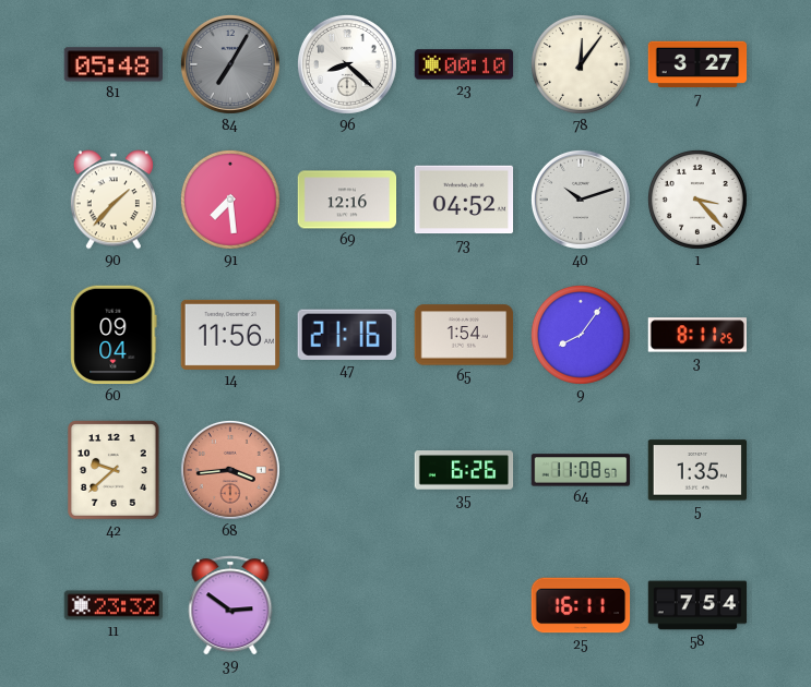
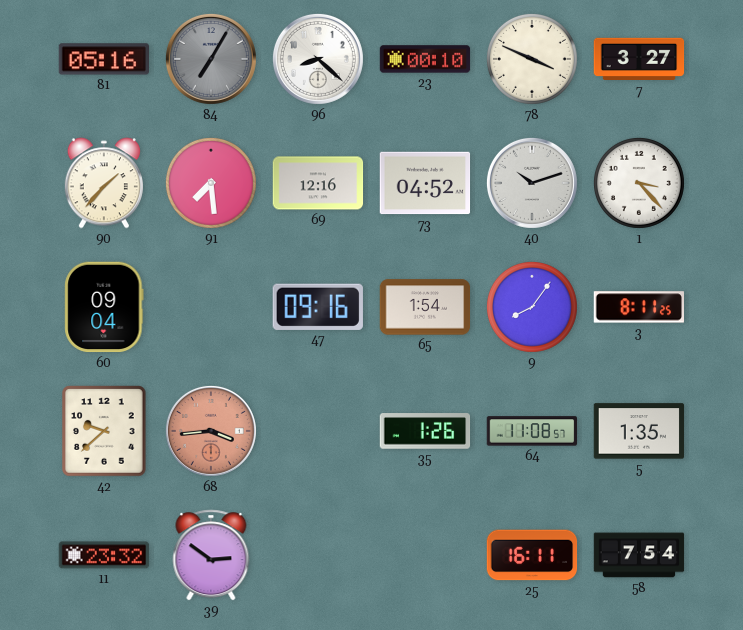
81: 05:48 -> 05:16
78: 12:06 -> 3:49
14: 11:56 -> none
47: 21:16 -> 09:16
35: 6:26 -> 1:26
